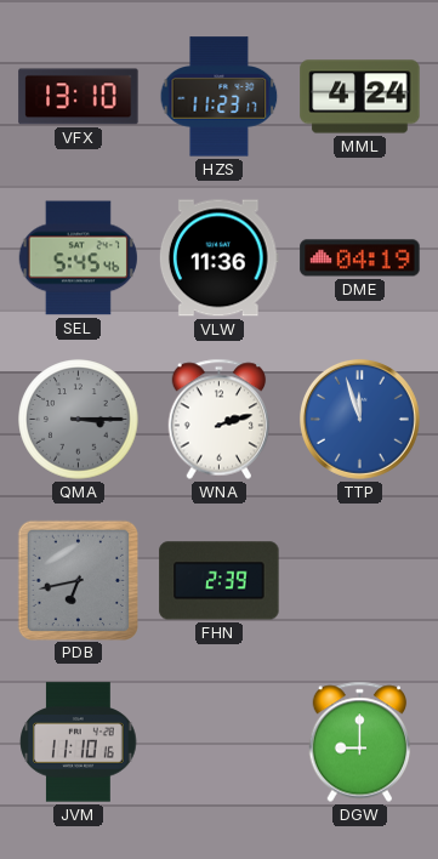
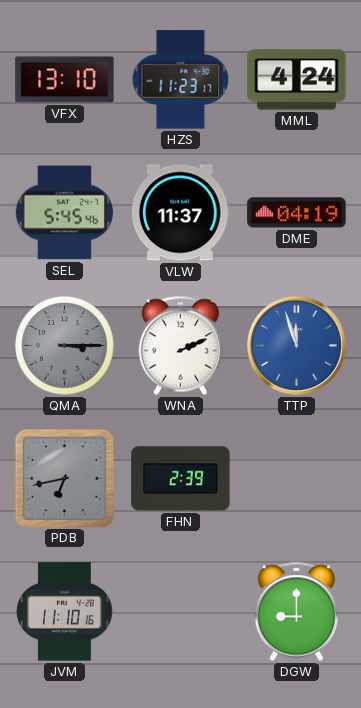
VLW: 11:36 -> 11:37
WNA: 2:12 -> 2:11
